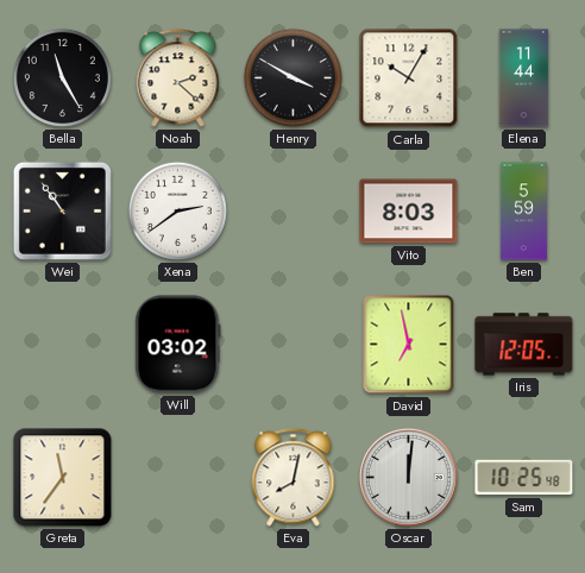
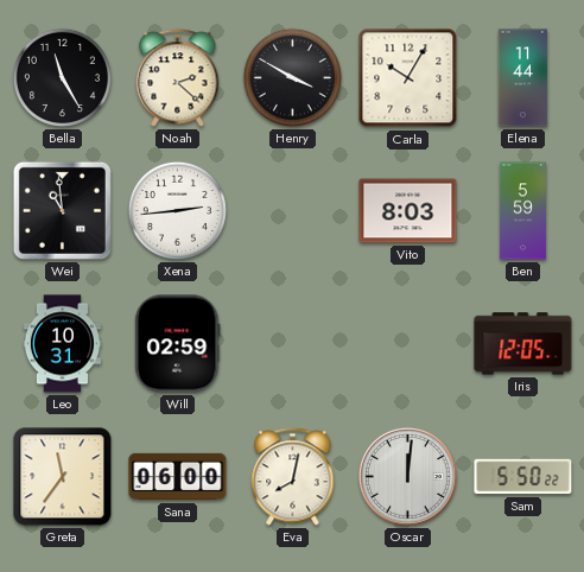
Wei: 10:54 -> 10:59
Xena: 2:39 -> 2:44
Leo: none -> 10:31
Will: 03:02 -> 02:59
David: 6:58 -> none
Sana: none -> 06:00
Sam: 10:25 -> 5:50
